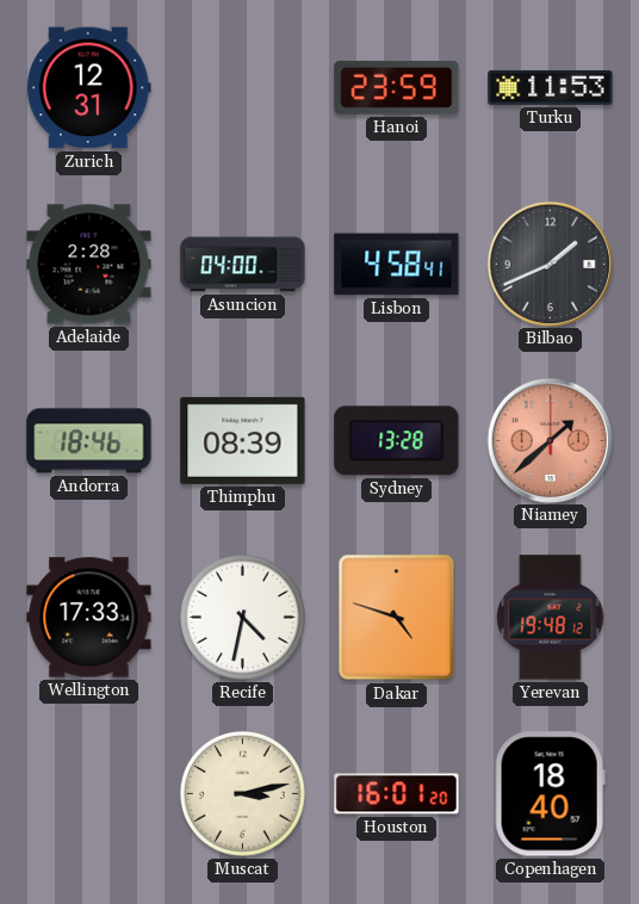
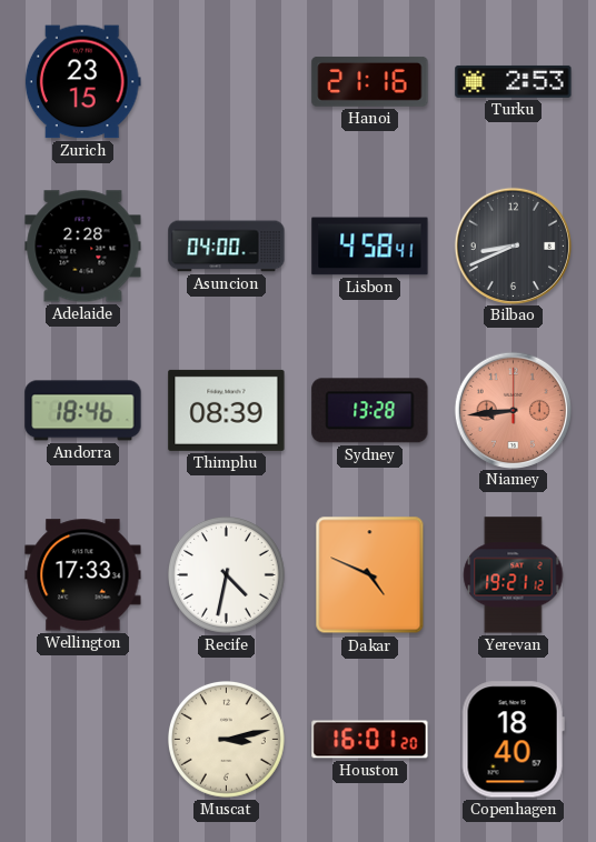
Zurich: 12:31 -> 23:15
Hanoi: 23:59 -> 21:16
Turku: 11:53 -> 2:53
Bilbao: 1:41 -> 8:41
Niamey: 1:38 -> 8:44
Dakar: 4:48 -> 4:49
Yerevan: 19:48 -> 19:21
